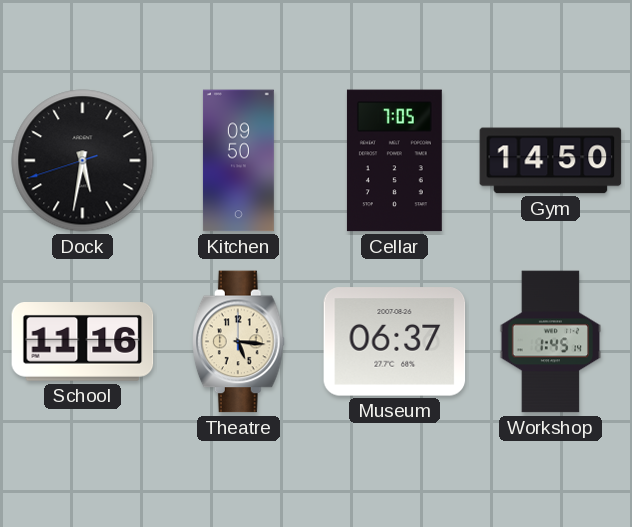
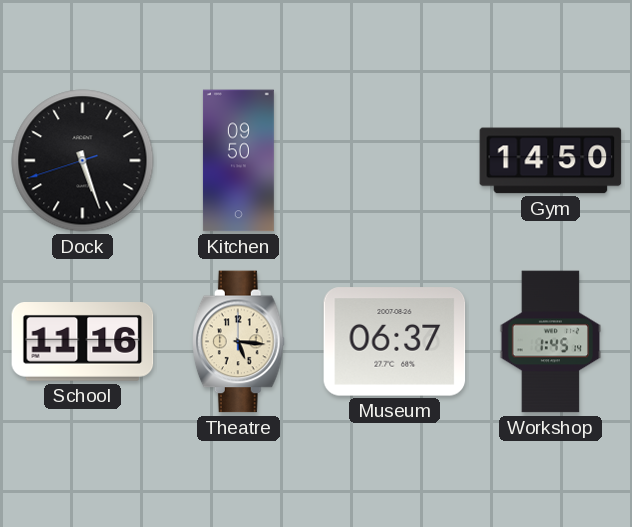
Dock: 5:31 -> 5:26
Cellar: 7:05 -> none
